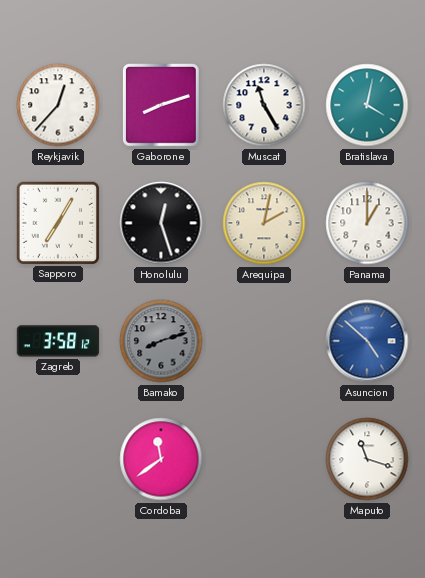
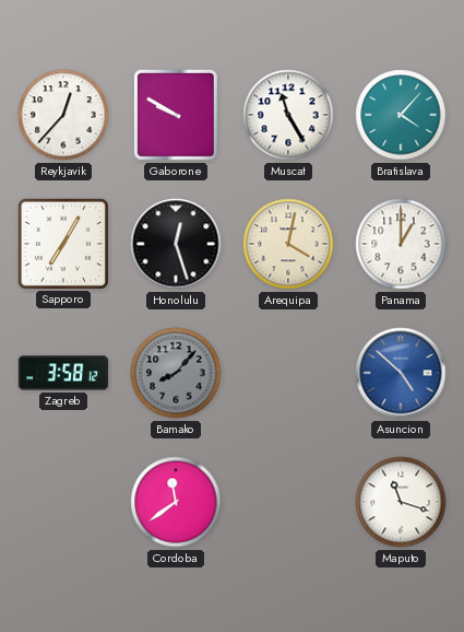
Gaborone: 8:12 -> 9:50
Bratislava: 4:02 -> 4:07
Arequipa: 2:02 -> 4:02
Bamako: 8:12 -> 8:07
